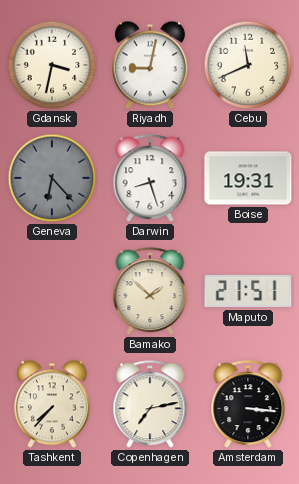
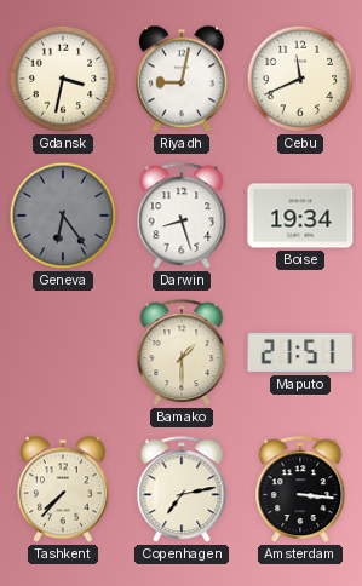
Geneva: 6:23 -> 6:24
Boise: 19:31 -> 19:34
Bamako: 1:52 -> 1:30
